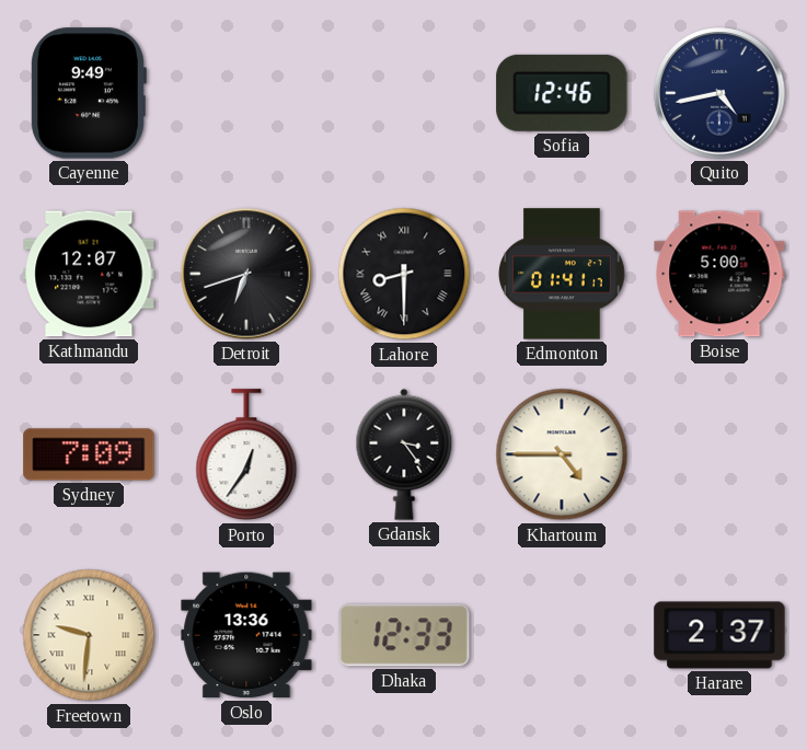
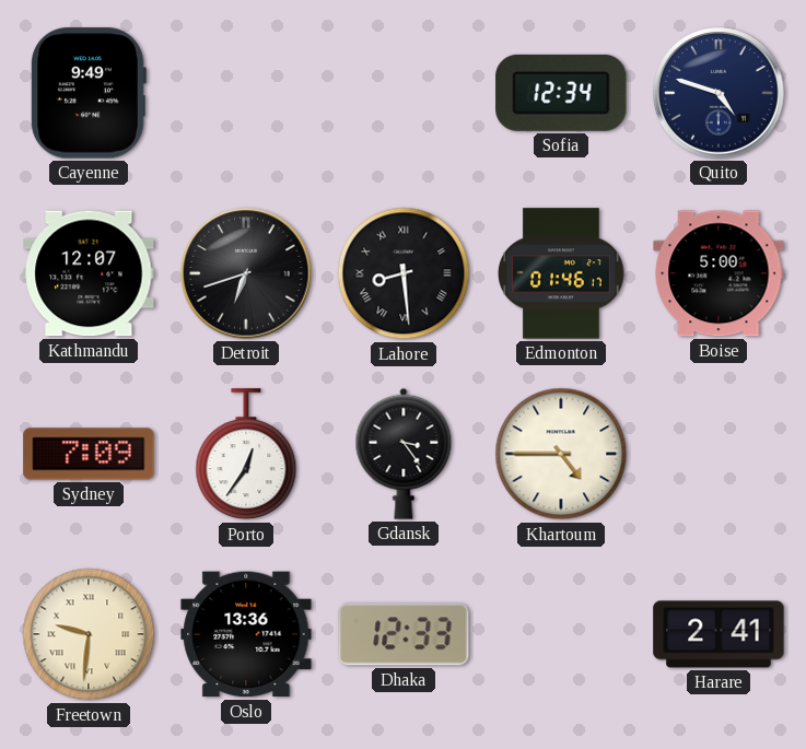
Sofia: 12:46 -> 12:34
Quito: 4:43 -> 4:48
Lahore: 8:30 -> 8:29
Edmonton: 01:41 -> 01:46
Harare: 2:37 -> 2:41
